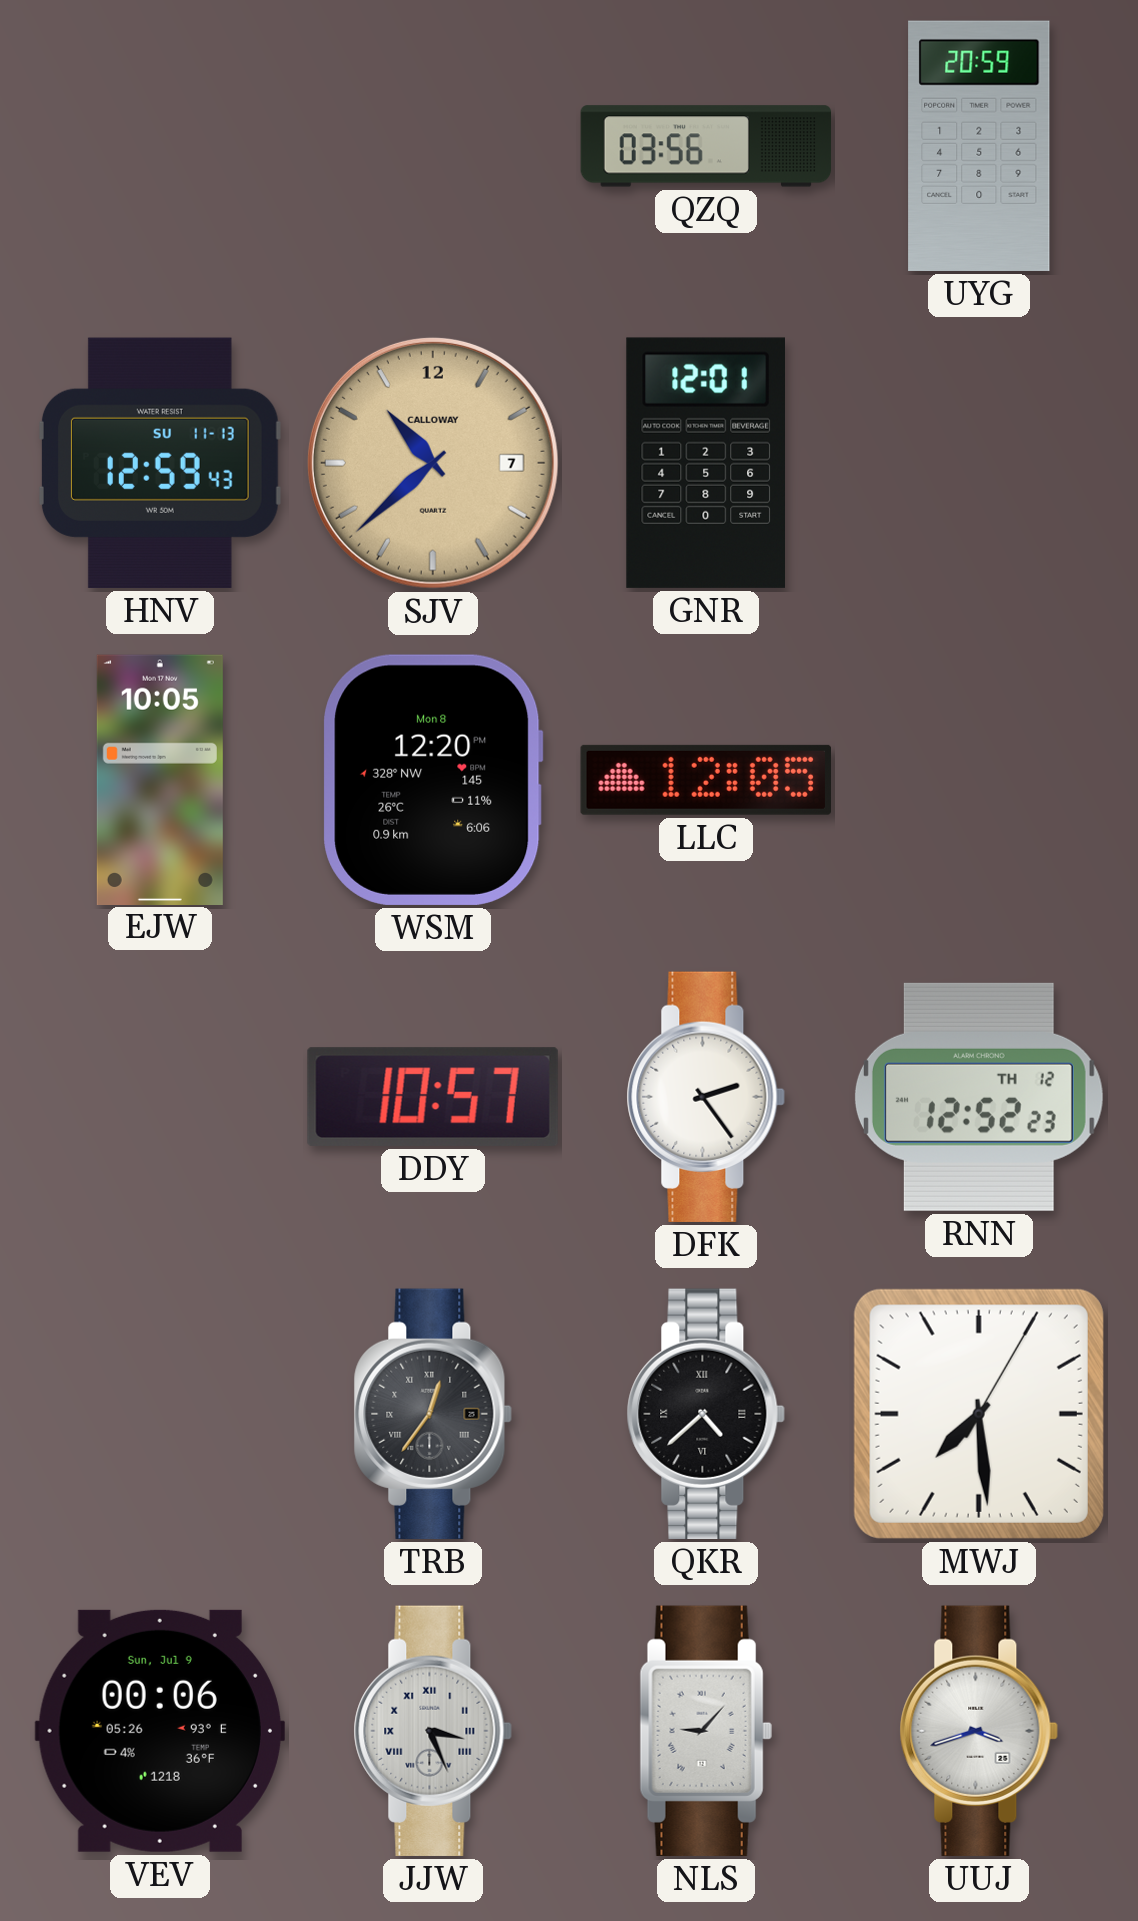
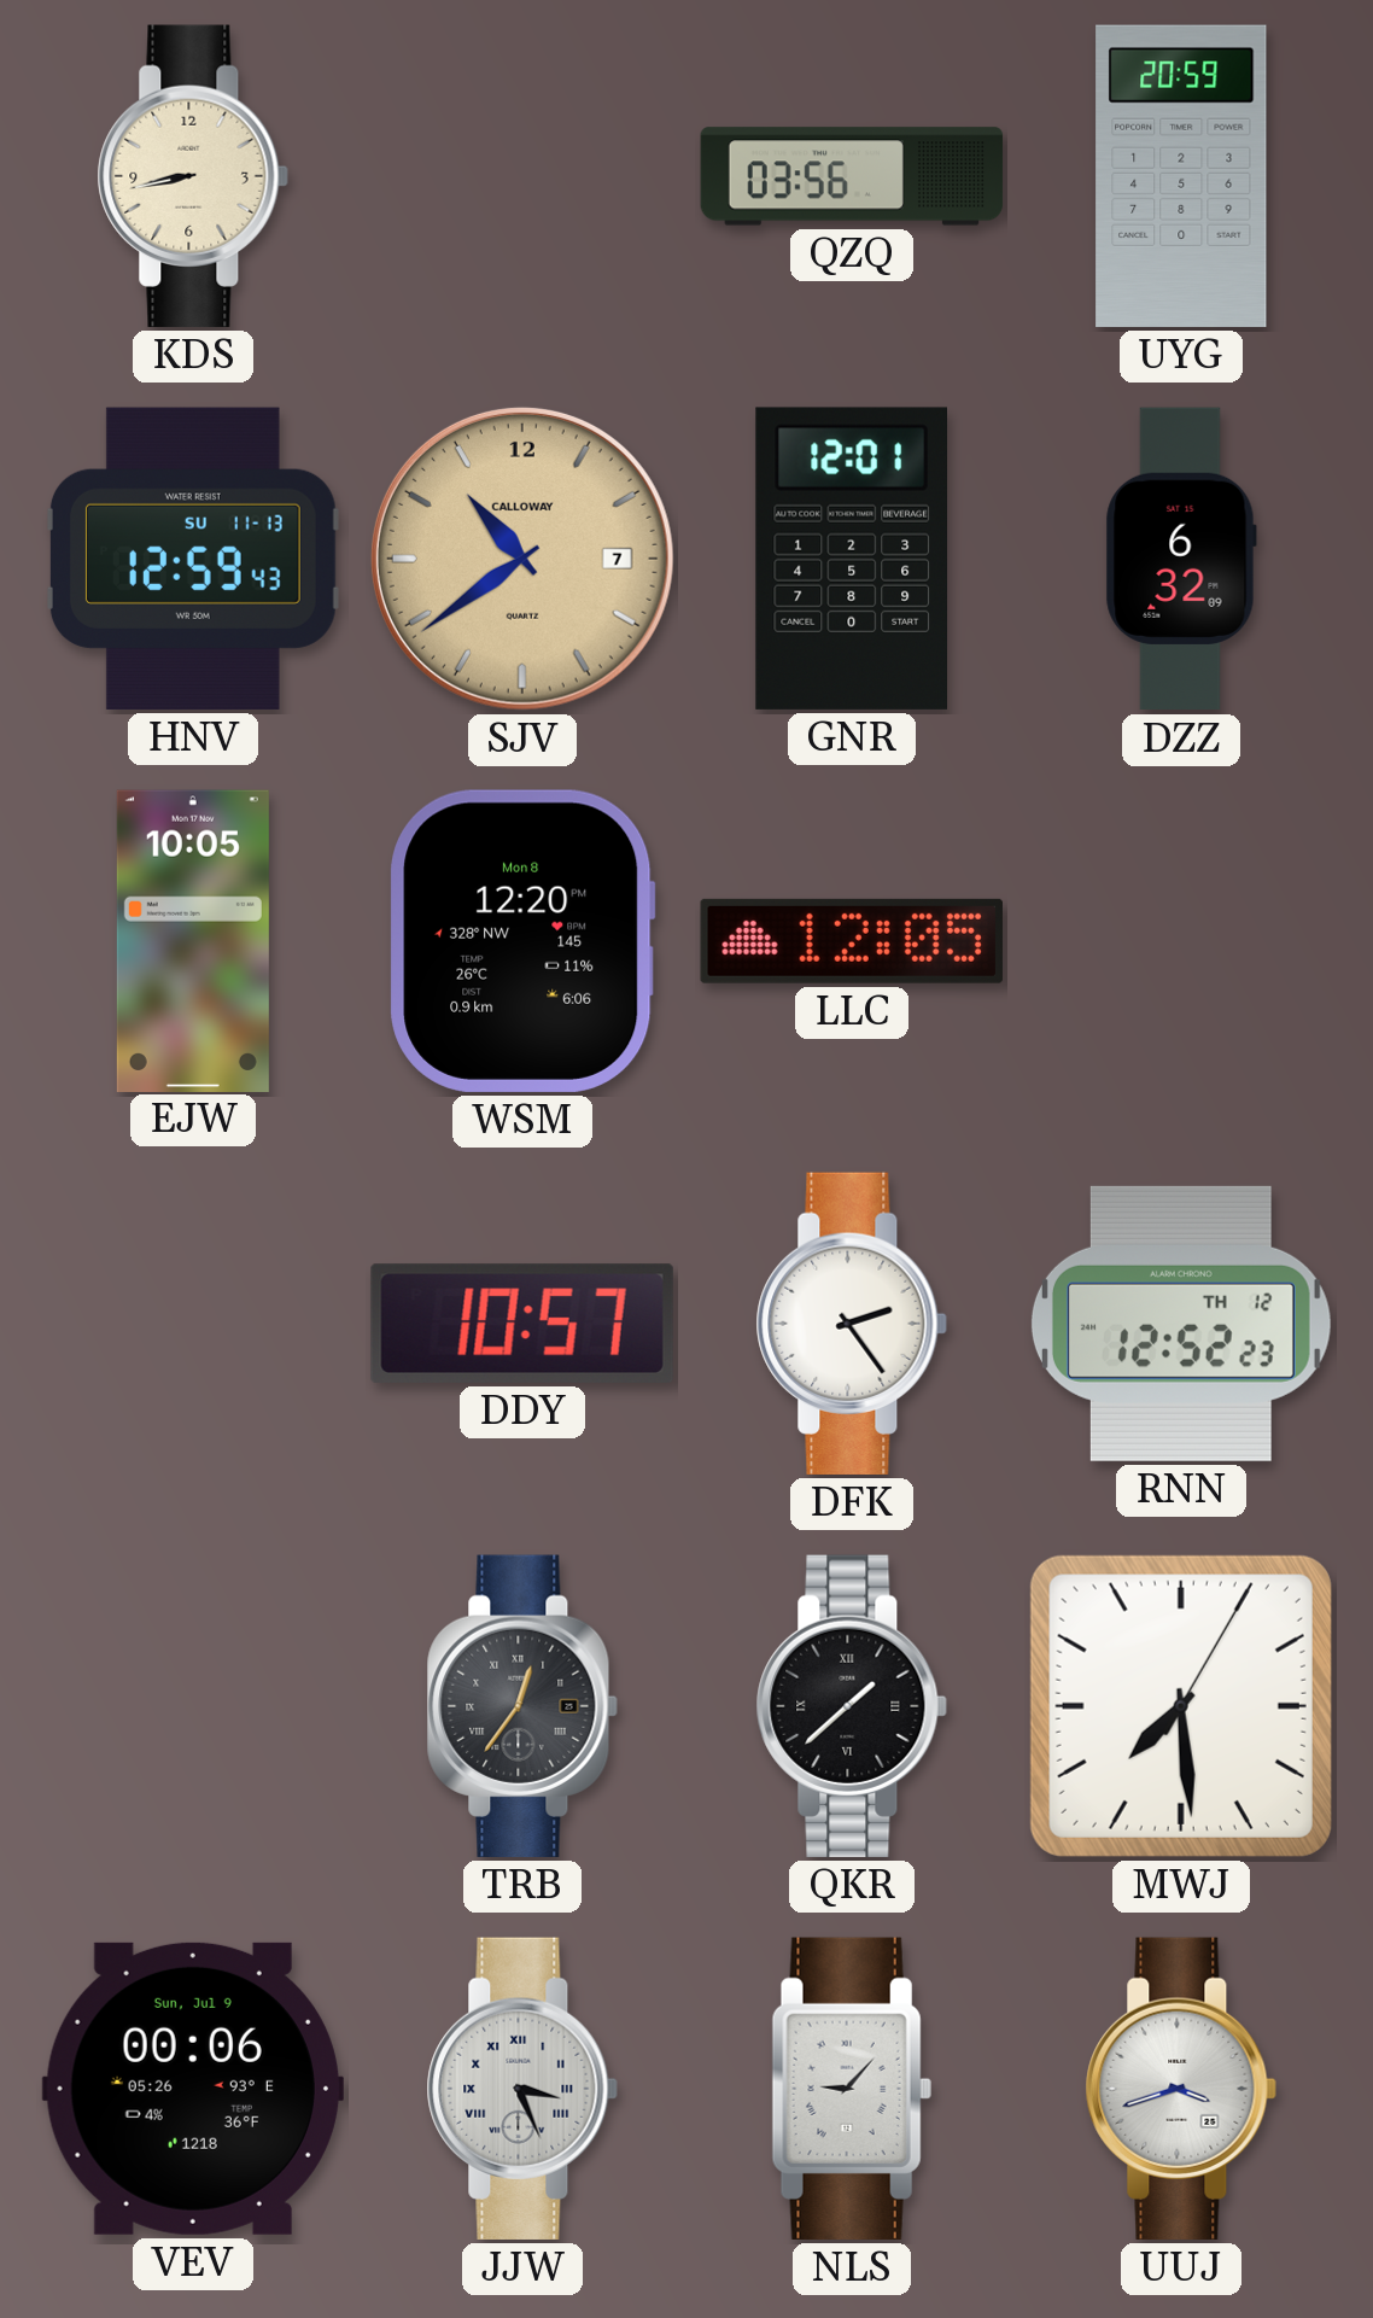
KDS: none -> 8:43
SJV: 10:38 -> 10:39
DZZ: none -> 6:32
QKR: 4:38 -> 1:38
